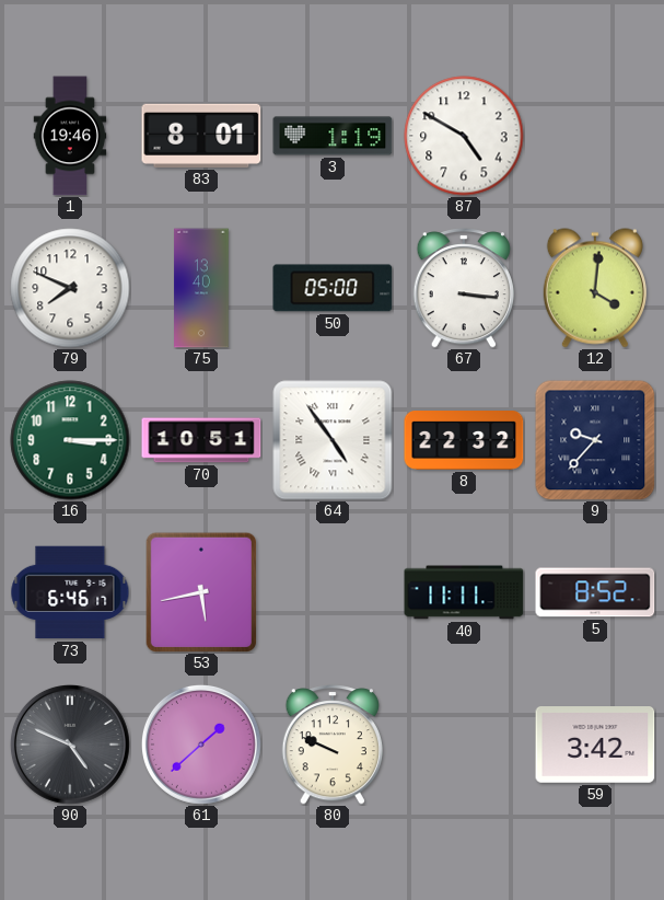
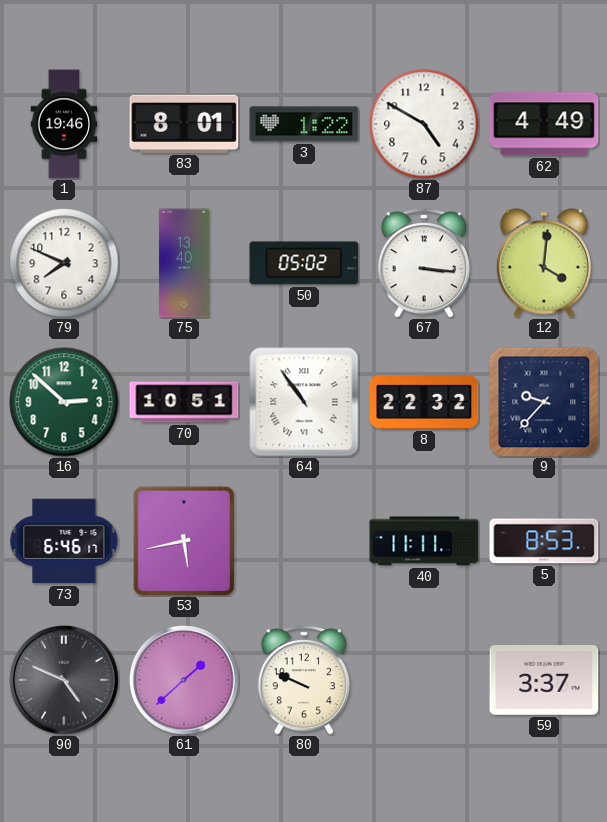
3: 1:19 -> 1:22
62: none -> 4:49
50: 05:00 -> 05:02
16: 3:15 -> 2:52
64: 4:54 -> 10:54
5: 8:52 -> 8:53
59: 3:42 -> 3:37
